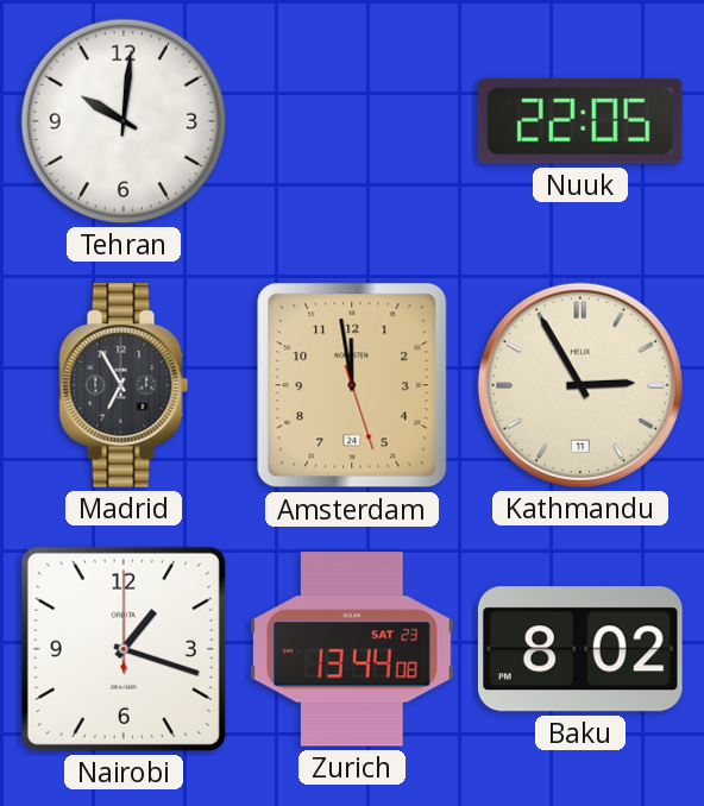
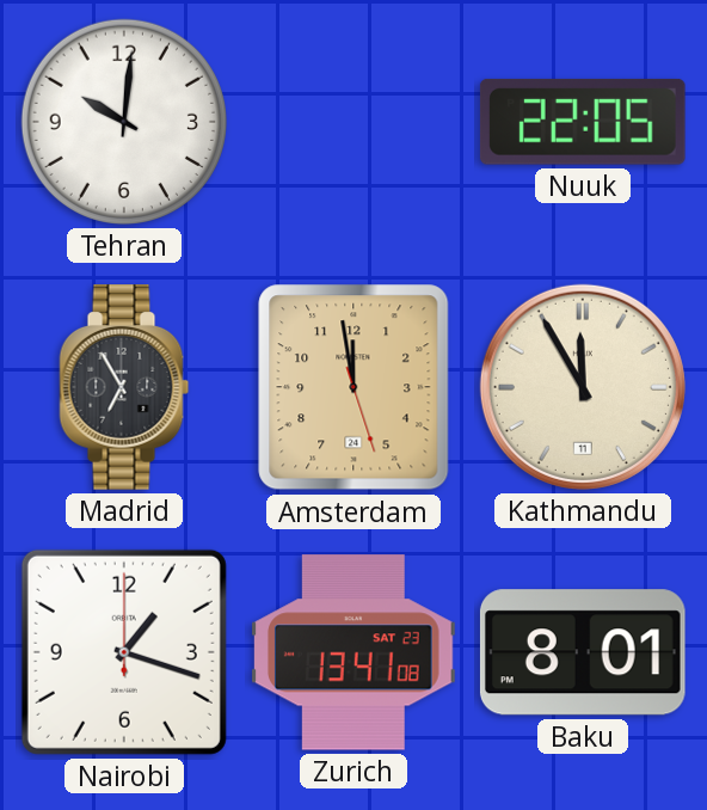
Kathmandu: 2:55 -> 11:55
Zurich: 13:44 -> 13:41
Baku: 8:02 -> 8:01
